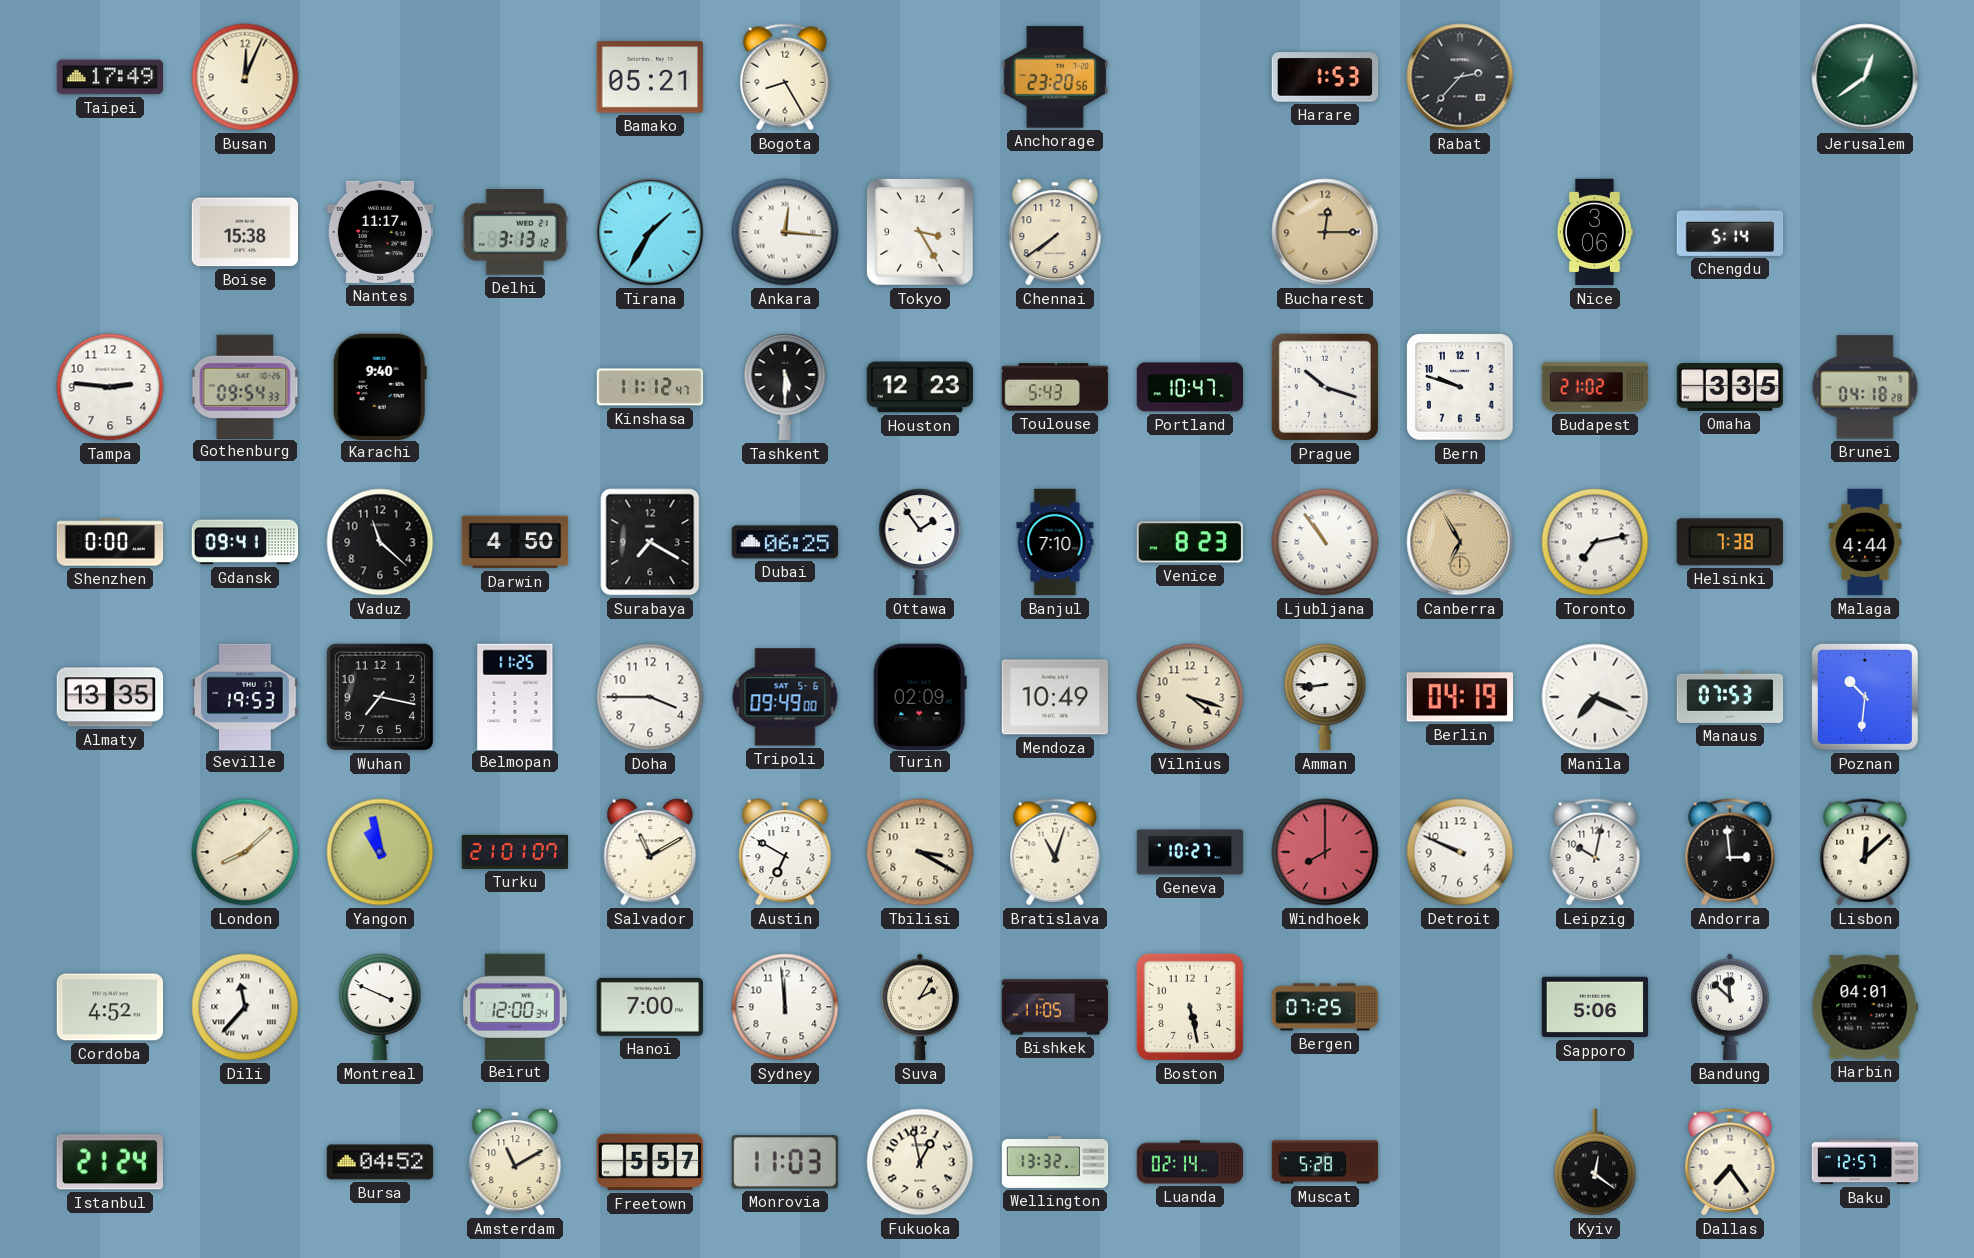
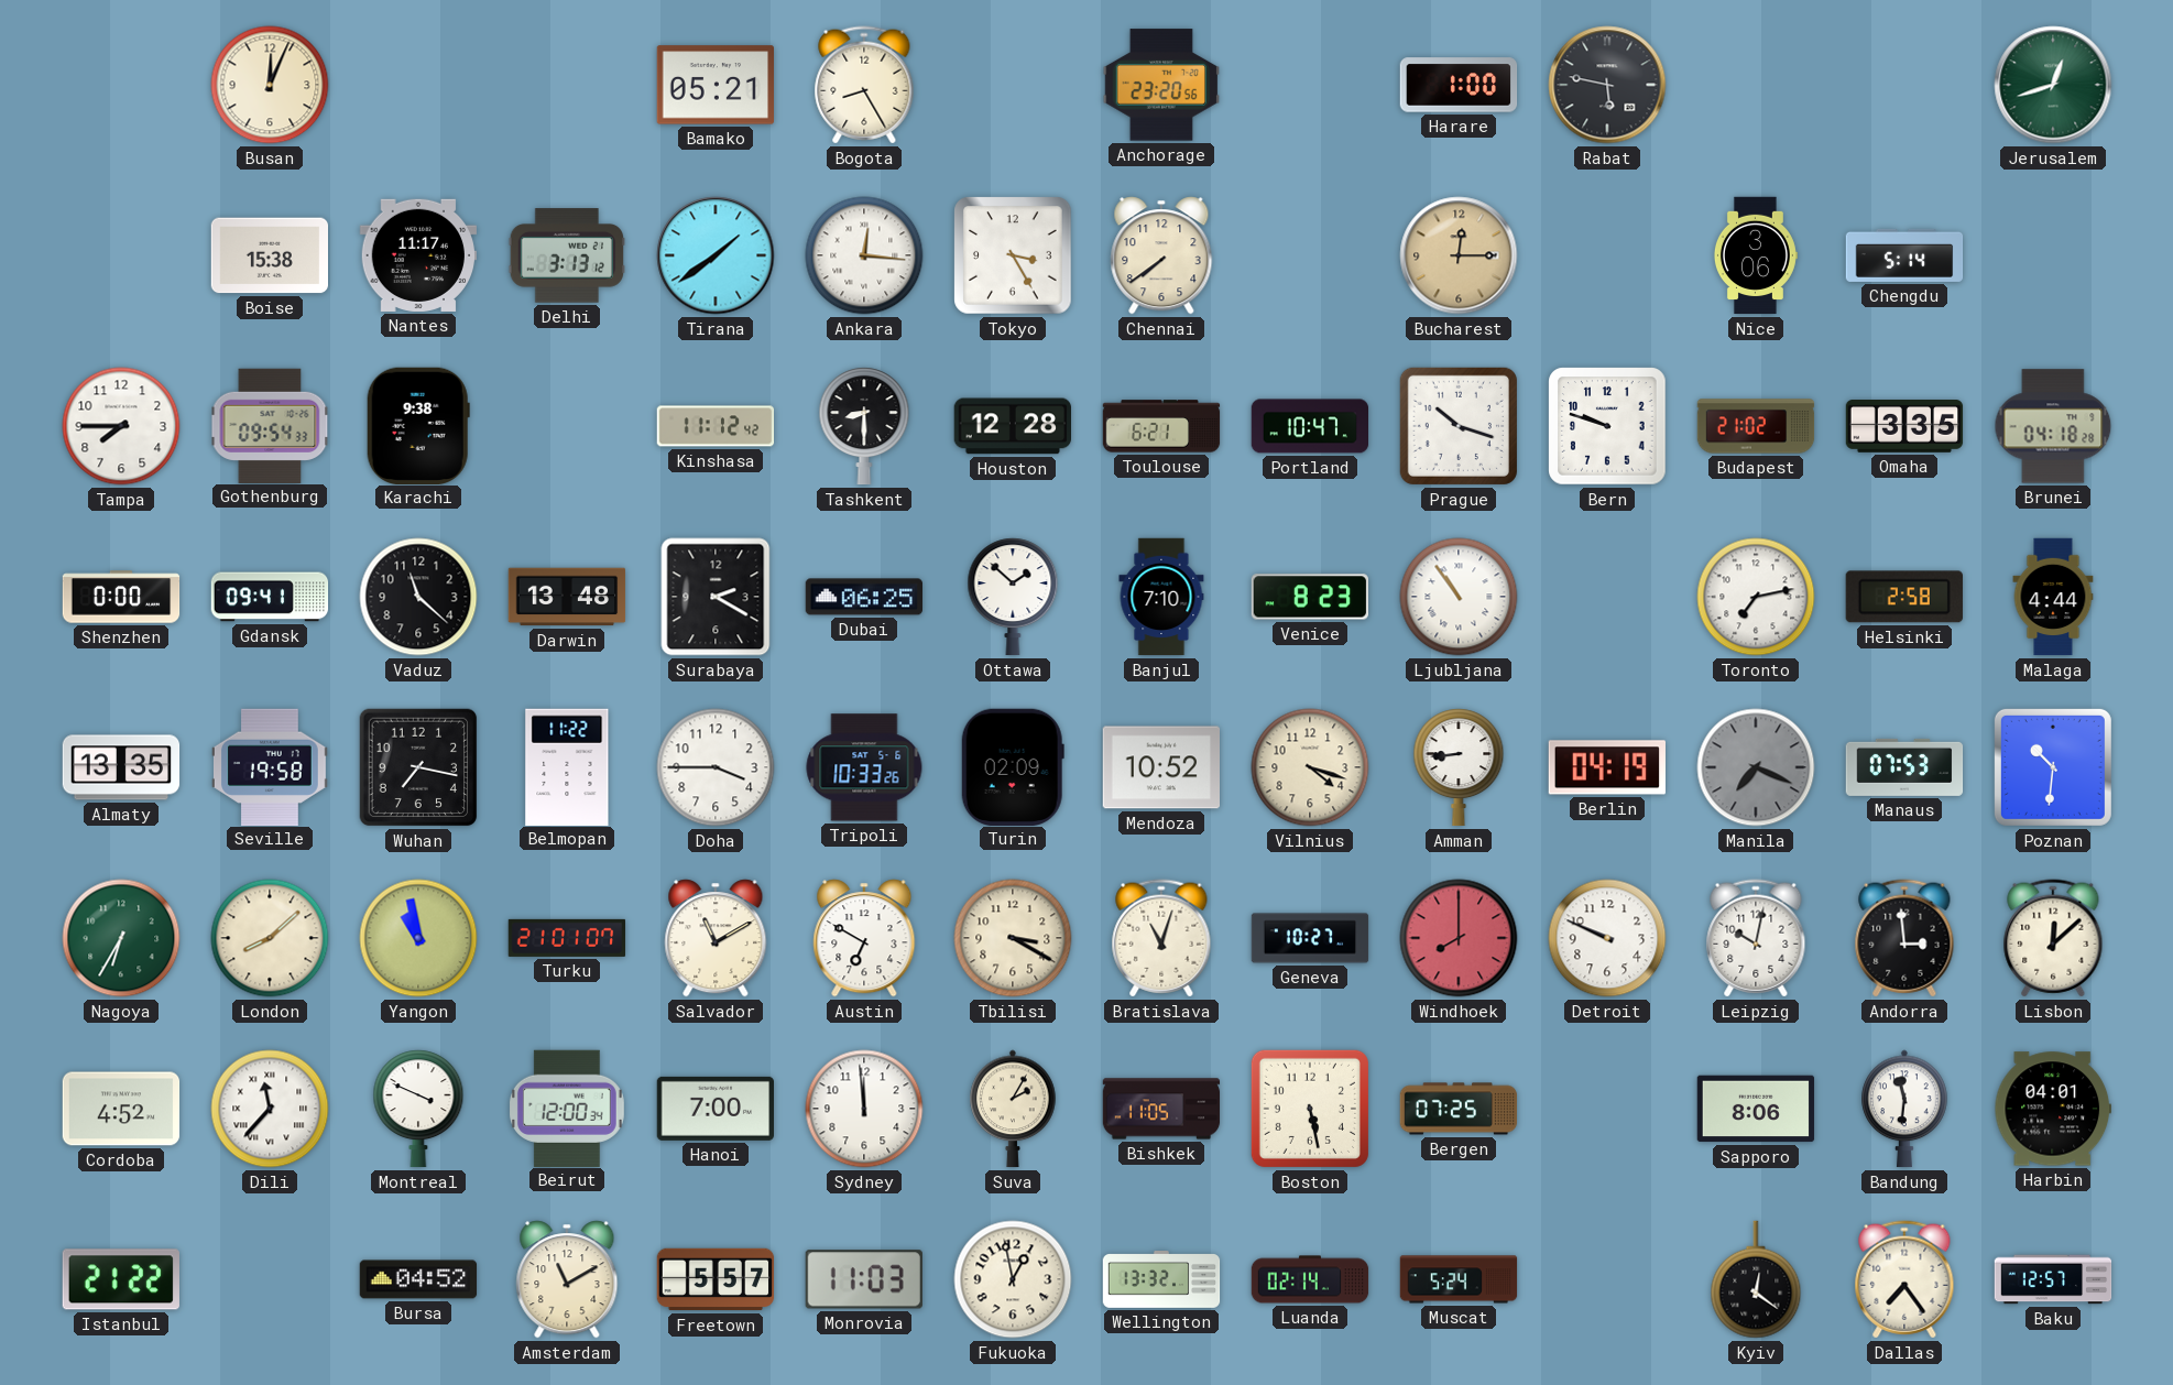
Taipei: 17:49 -> none
Harare: 1:53 -> 1:00
Rabat: 2:37 -> 5:47
Jerusalem: 12:39 -> 12:42
Tirana: 1:35 -> 1:39
Tampa: 2:46 -> 7:45
Karachi: 9:40 -> 9:38
Kinshasa: 11:12:47 -> 11:12:42
Tashkent: 5:30 -> 8:30
Houston: 12:23 -> 12:28
Toulouse: 5:43 -> 6:21
Darwin: 4:50 -> 13:48
Surabaya: 7:20 -> 2:20
Ottawa: 1:54 -> 1:52
Canberra: 6:55 -> none
Helsinki: 7:38 -> 2:58
Seville: 19:53 -> 19:58
Belmopan: 11:25 -> 11:22
Tripoli: 09:49 -> 10:33
Mendoza: 10:49 -> 10:52
Manila dial: white -> grey
Nagoya: none -> 6:35
Sapporo: 5:06 -> 8:06
Bandung: 11:52 -> 11:31
Istanbul: 21:24 -> 21:22
Muscat: 5:28 -> 5:24
